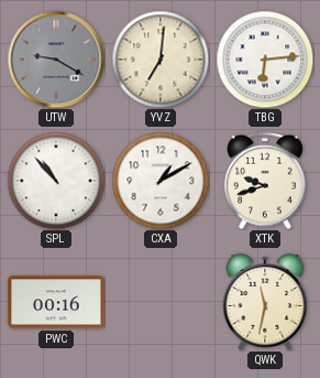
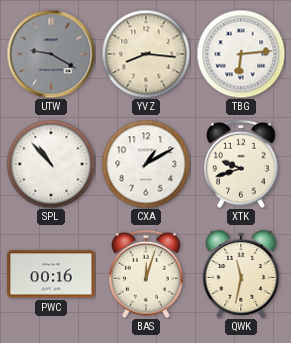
YVZ: 7:01 -> 8:16
BAS: none -> 12:03
